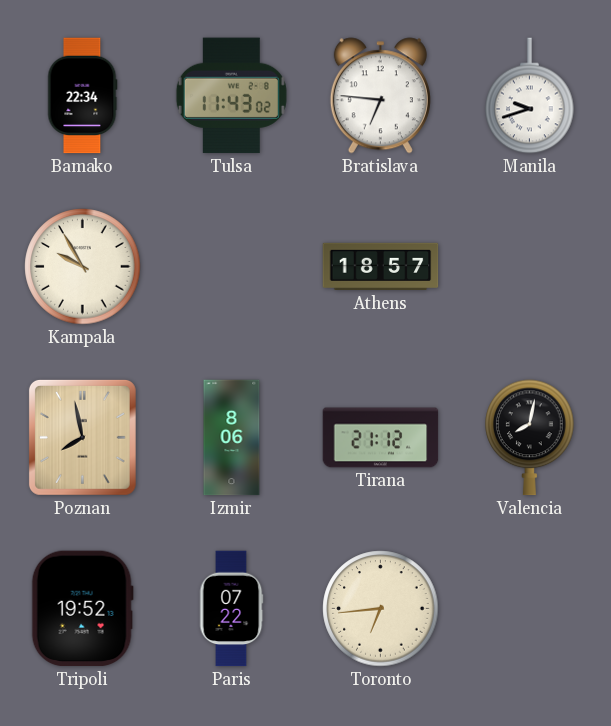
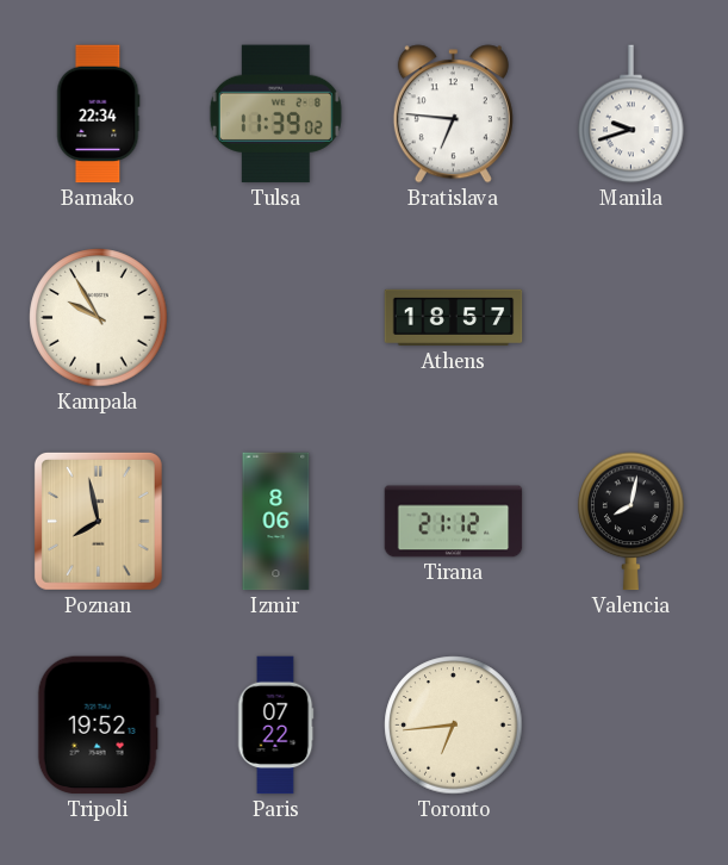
Tulsa: 11:43 -> 11:39
